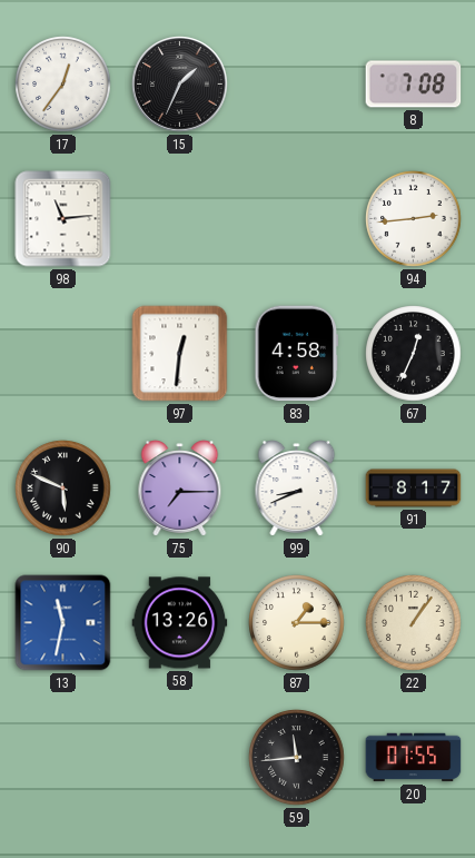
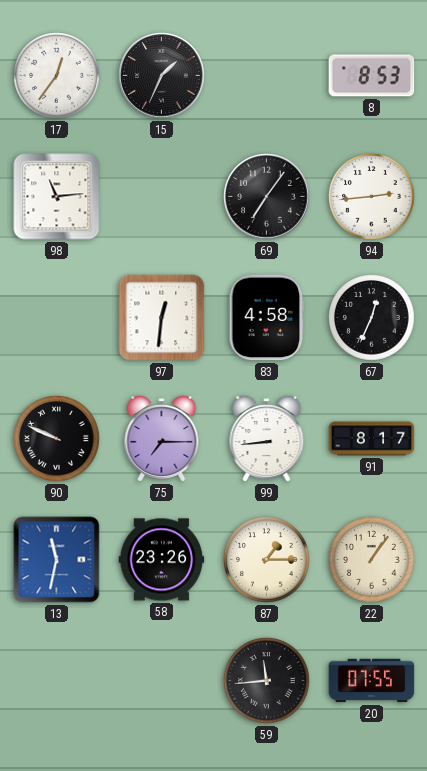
8: 7:08 -> 8:53
69: none -> 7:06
90: 5:49 -> 9:49
99: 8:41 -> 8:44
58: 13:26 -> 23:26
